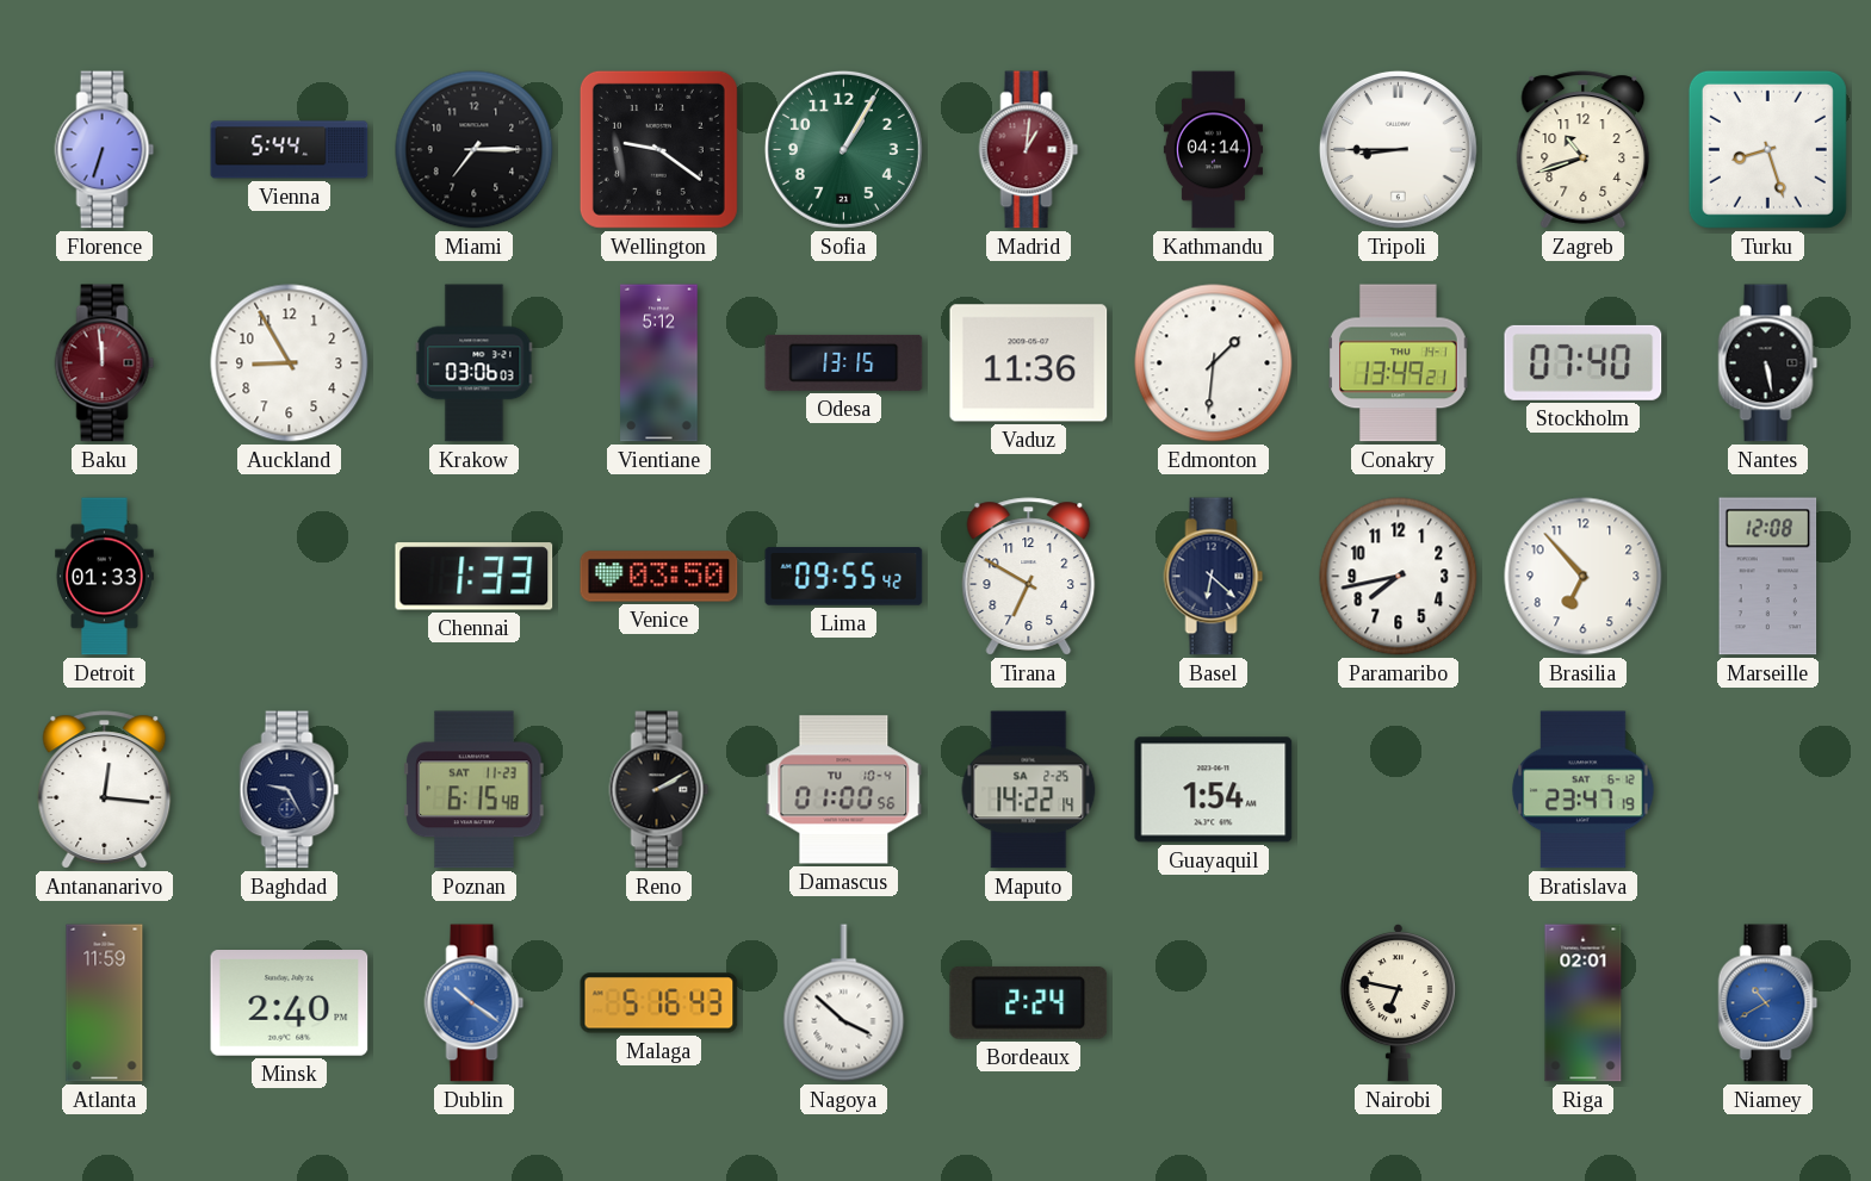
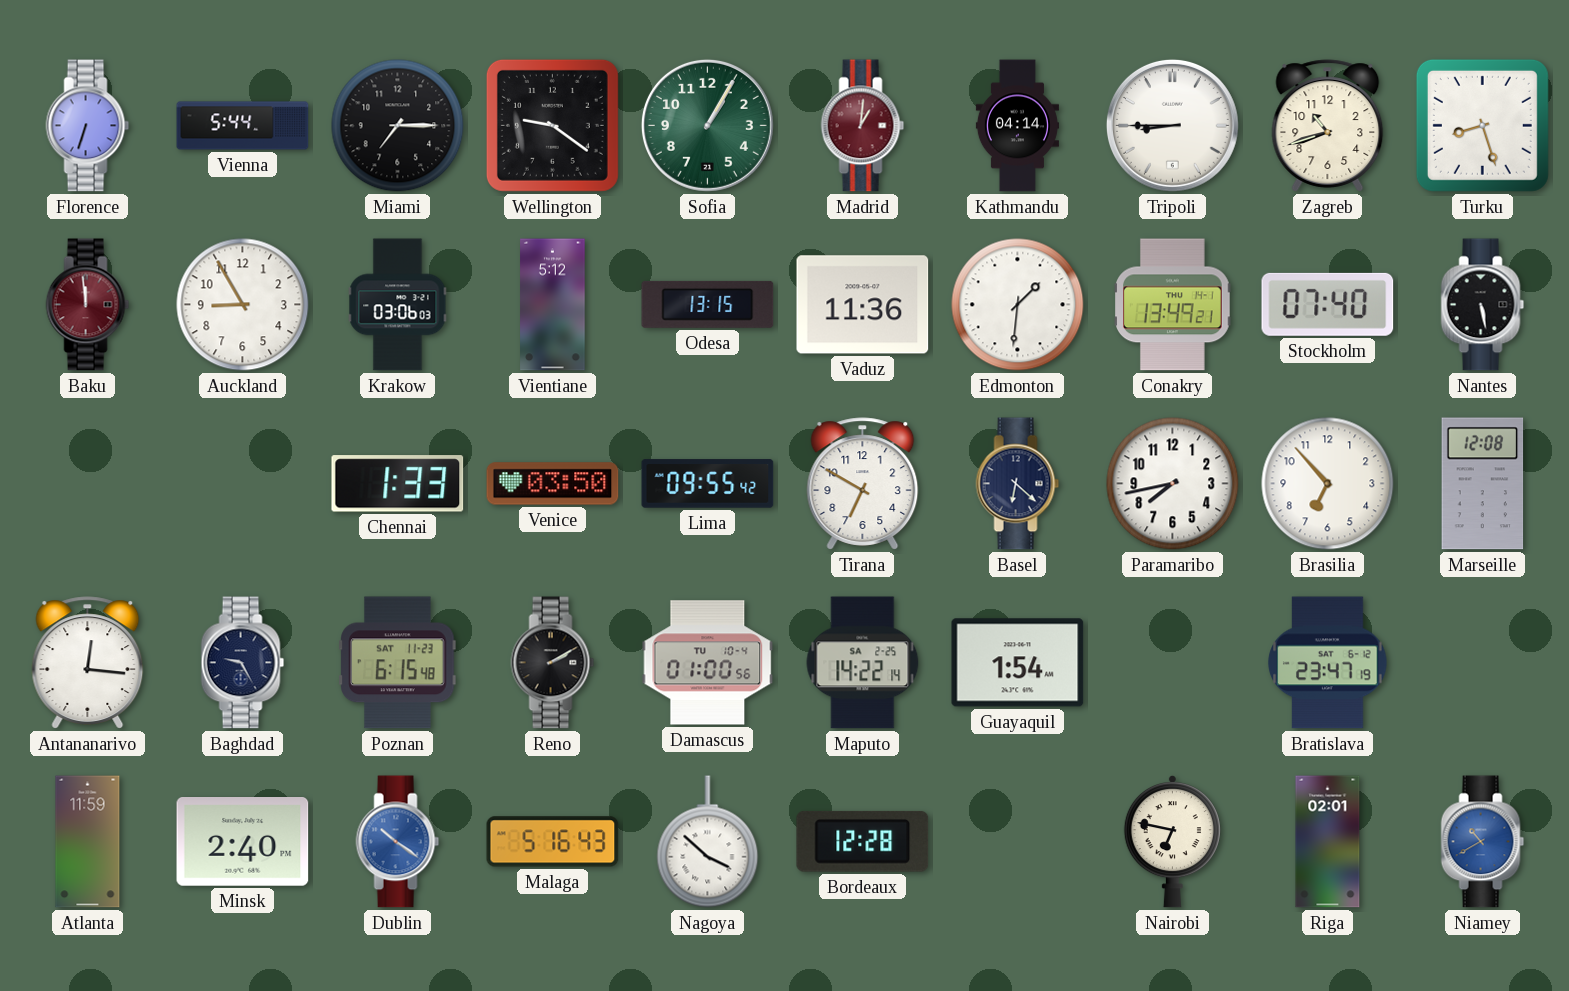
Detroit: 01:33 -> none
Bordeaux: 2:24 -> 12:28
